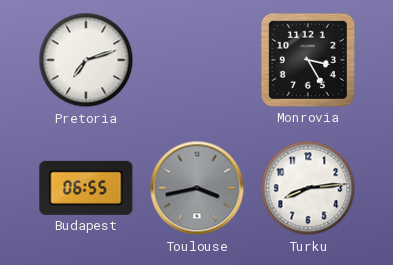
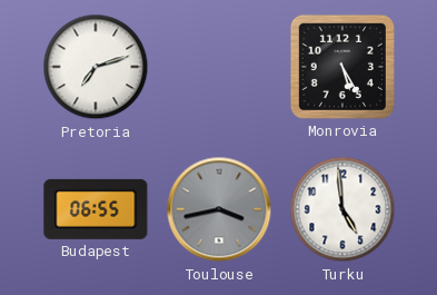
Monrovia: 3:25 -> 5:25
Turku: 8:14 -> 4:59
